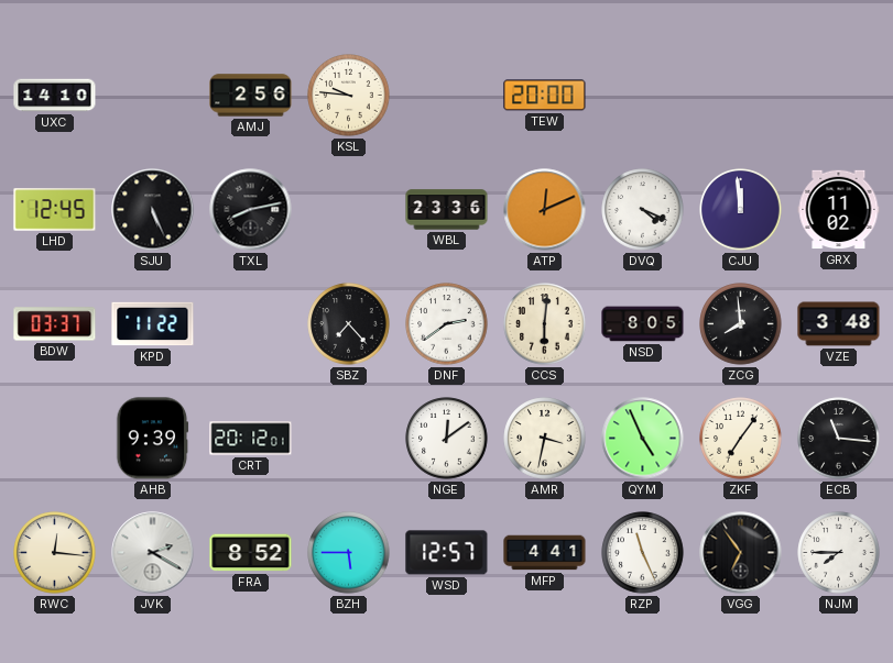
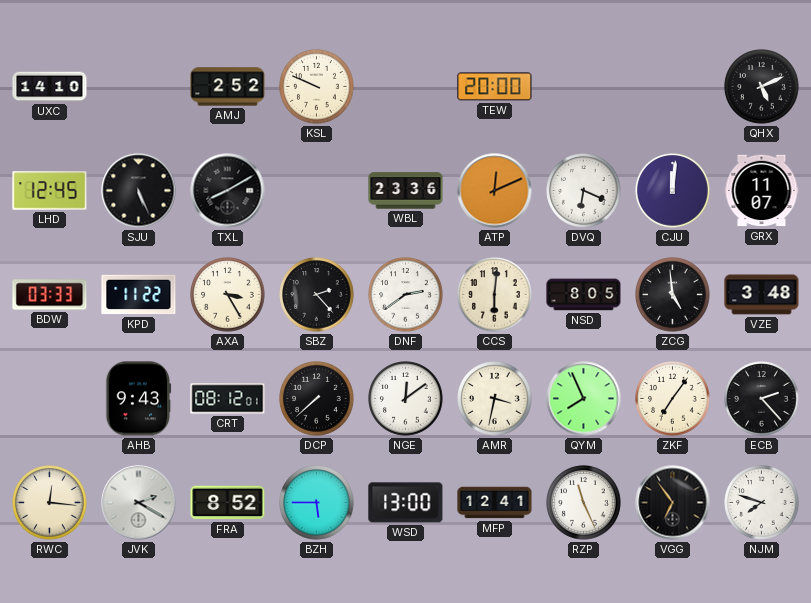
AMJ: 2:56 -> 2:52
KSL: 9:46 -> 9:49
QHX: none -> 5:11
TXL: 8:13 -> 8:10
DVQ: 4:19 -> 6:19
CJU: 11:59 -> 12:01
GRX: 11:02 -> 11:07
BDW: 03:37 -> 03:33
AXA: none -> 3:25
SBZ: 7:23 -> 2:23
ZCG: 7:59 -> 4:59
AHB: 9:39 -> 9:43
CRT: 20:12 -> 08:12
DCP: none -> 7:38
QYM: 4:56 -> 7:56
ECB: 11:16 -> 2:23
WSD: 12:57 -> 13:00
MFP: 4:41 -> 12:41
NJM: 7:45 -> 7:48
